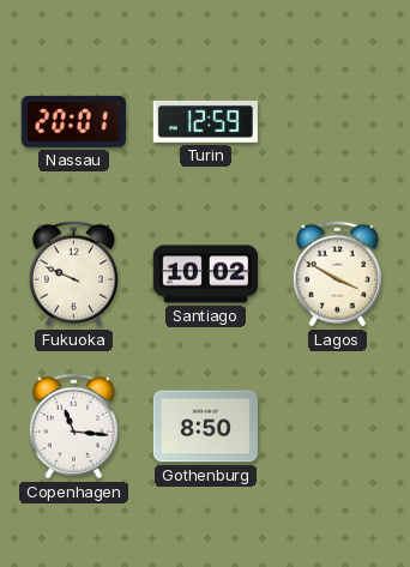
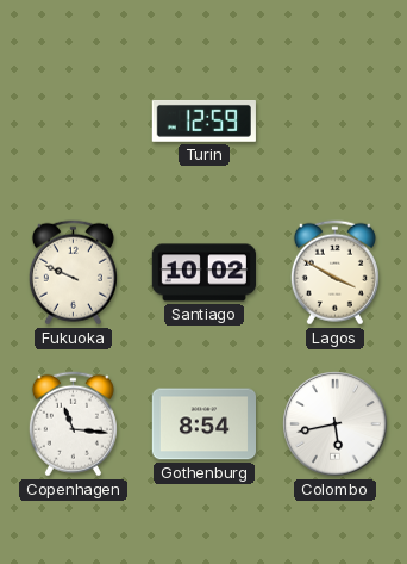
Nassau: 20:01 -> none
Gothenburg: 8:50 -> 8:54
Colombo: none -> 5:43
